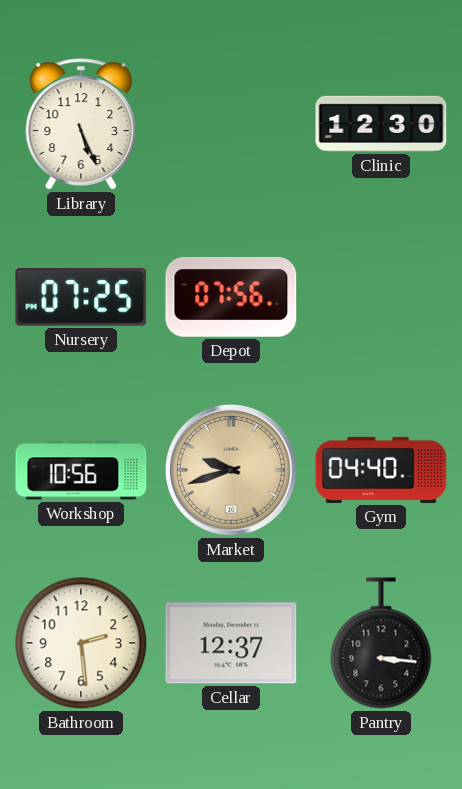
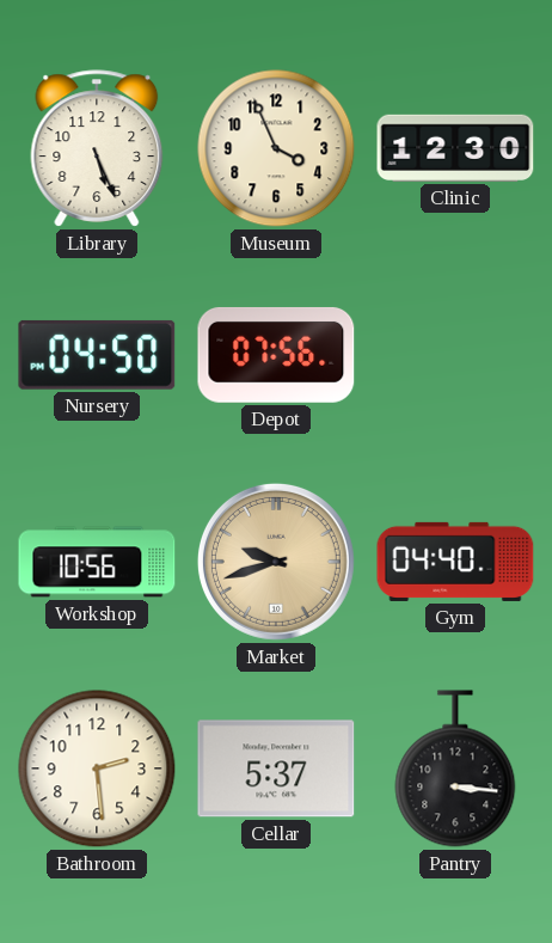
Museum: none -> 3:56
Nursery: 07:25 -> 04:50
Cellar: 12:37 -> 5:37
